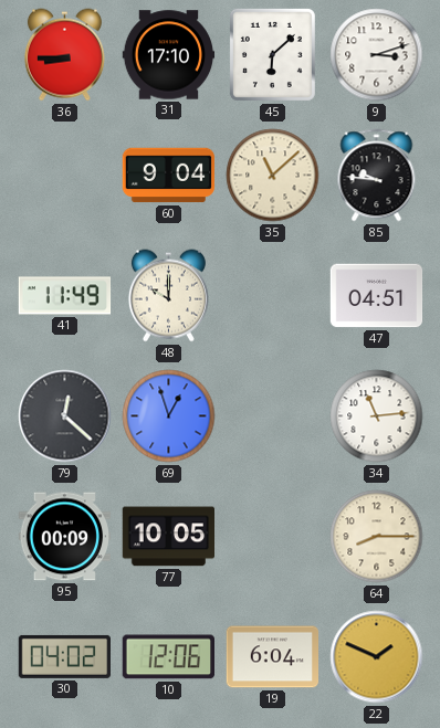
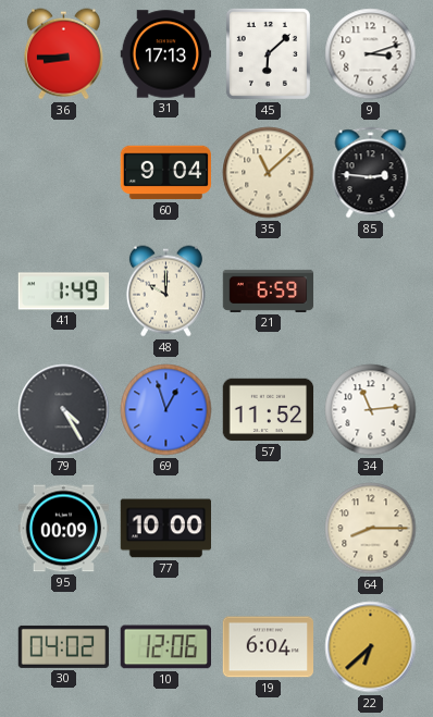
31: 17:10 -> 17:13
85: 9:46 -> 2:46
41: 11:49 -> 1:49
21: none -> 6:59
47: 04:51 -> none
79: 12:22 -> 4:25
57: none -> 11:52
77: 10:05 -> 10:00
22: 1:49 -> 6:38
